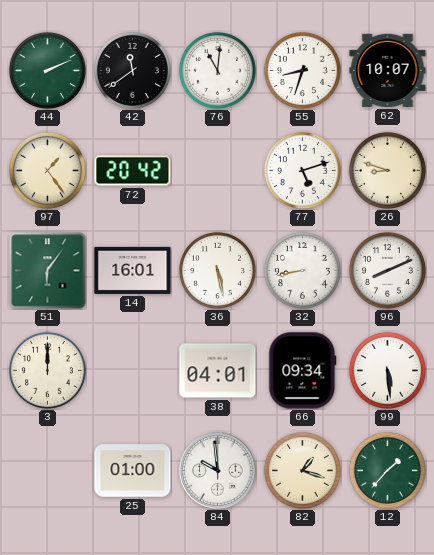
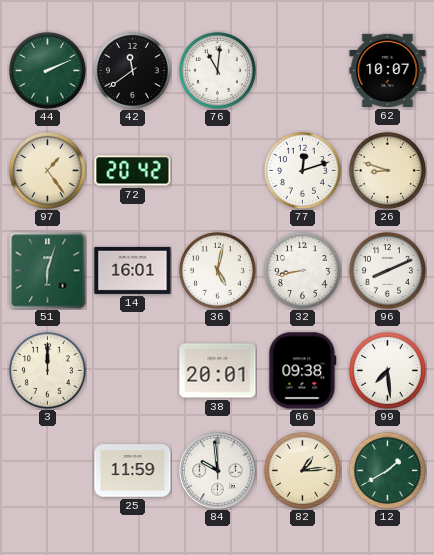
55: 8:33 -> none
77: 5:12 -> 12:12
51: 6:06 -> 6:03
36: 5:28 -> 5:02
38: 04:01 -> 20:01
66: 09:34 -> 09:38
99: 5:29 -> 7:29
25: 01:00 -> 11:59
82: 1:18 -> 1:14
12: 1:37 -> 1:40
